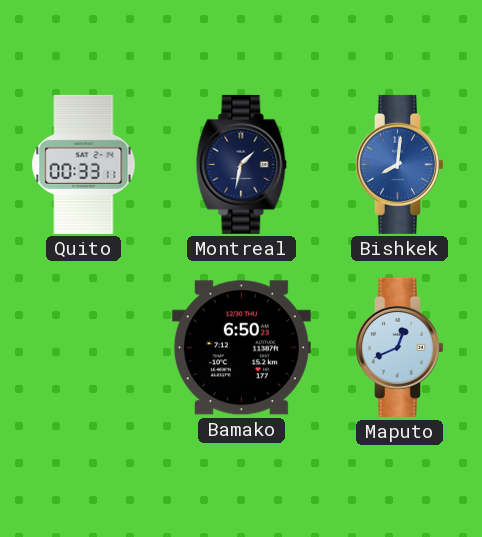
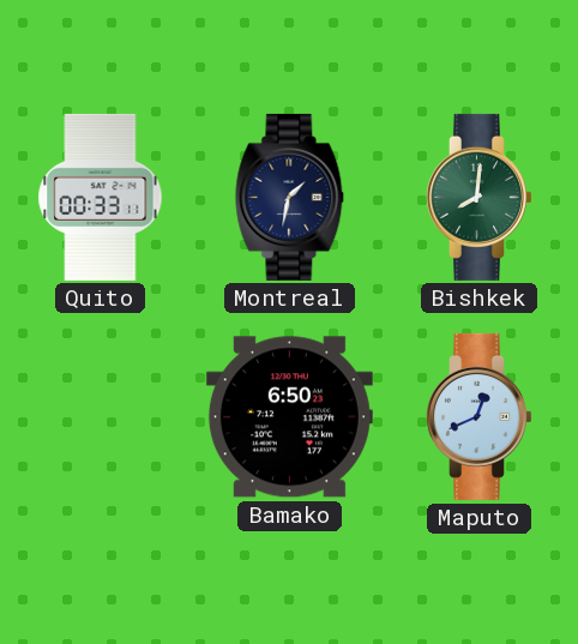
Bishkek dial: blue -> green
